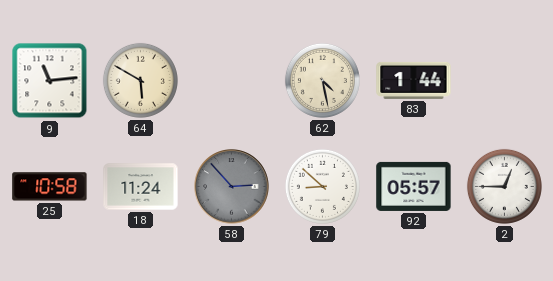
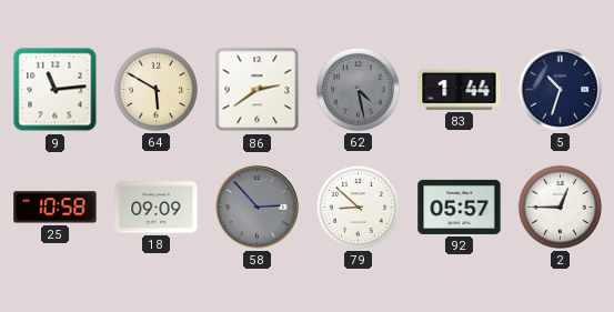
86: none -> 2:39
62 dial: cream -> grey
5: none -> 10:33
18: 11:24 -> 09:09
